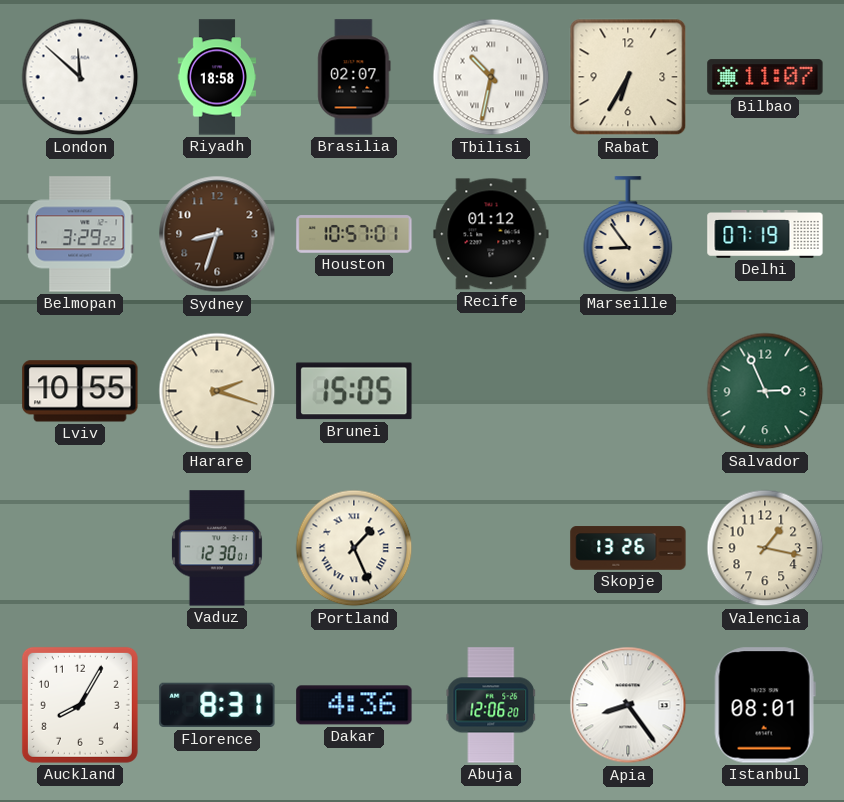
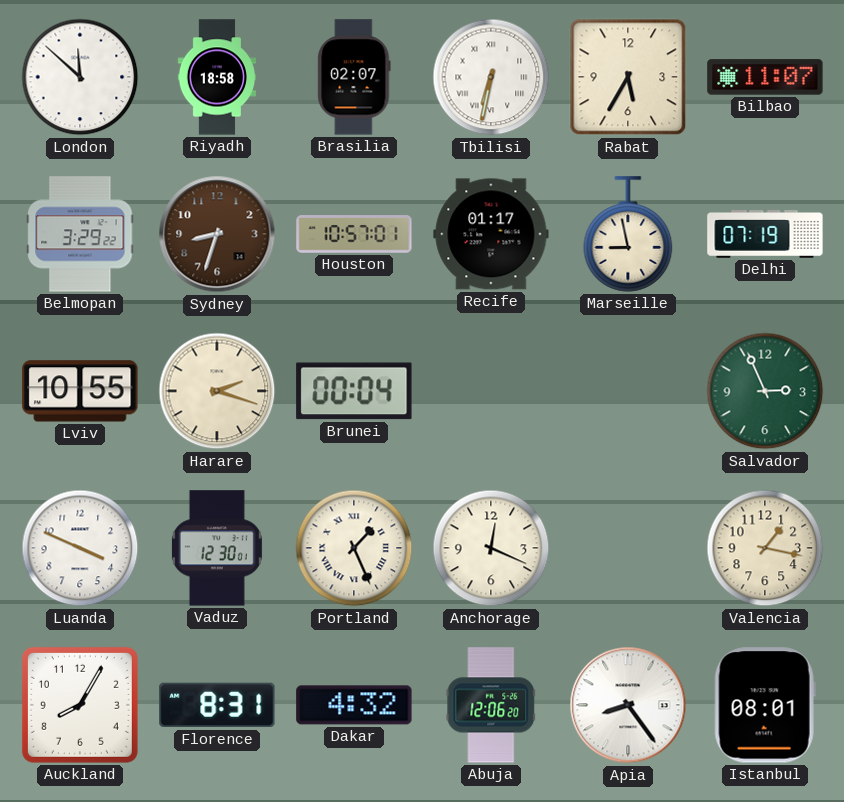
Tbilisi: 10:32 -> 6:32
Rabat: 6:35 -> 5:35
Recife: 01:12 -> 01:17
Marseille: 8:54 -> 8:58
Brunei: 15:05 -> 00:04
Luanda: none -> 3:49
Anchorage: none -> 12:19
Skopje: 13:26 -> none
Dakar: 4:36 -> 4:32
